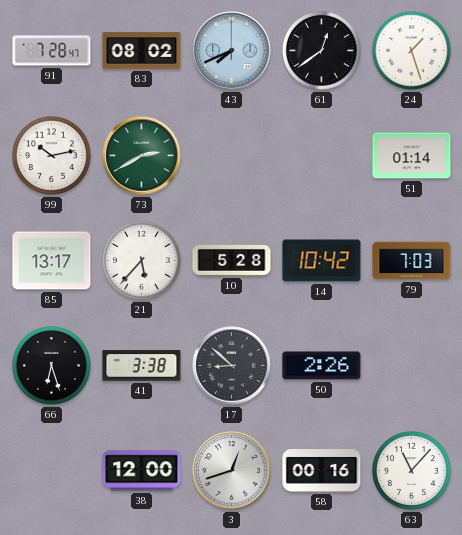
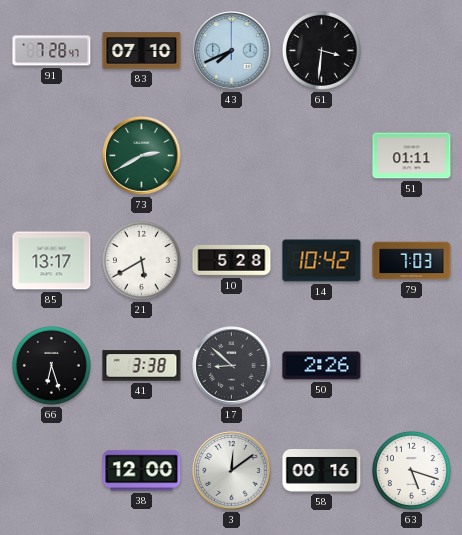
83: 08:02 -> 07:10
61: 12:39 -> 3:31
24: 1:27 -> none
99: 10:13 -> none
51: 01:14 -> 01:11
21: 5:37 -> 5:40
3: 12:42 -> 12:09
63: 11:07 -> 5:18
